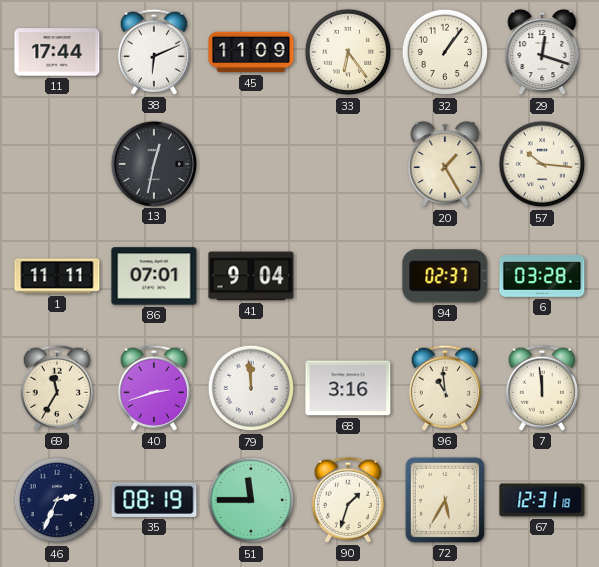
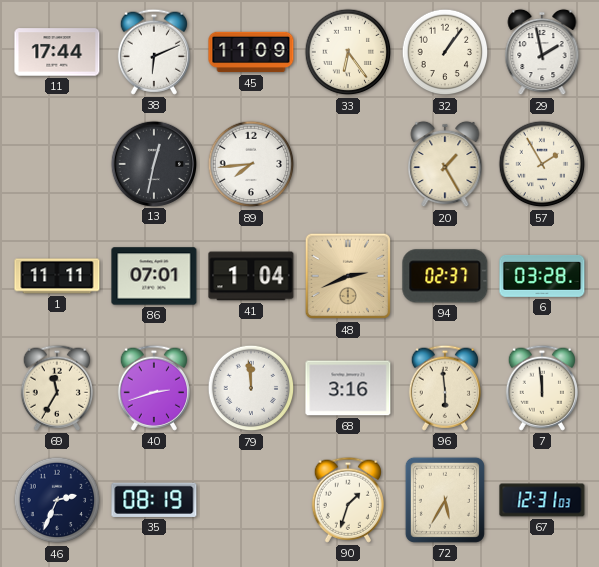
29: 12:18 -> 1:58
89: none -> 7:44
57: 10:16 -> 1:55
41: 9:04 -> 1:04
48: none -> 2:41
96: 10:59 -> 5:59
51: 11:45 -> none
67: 12:31:18 -> 12:31:03
